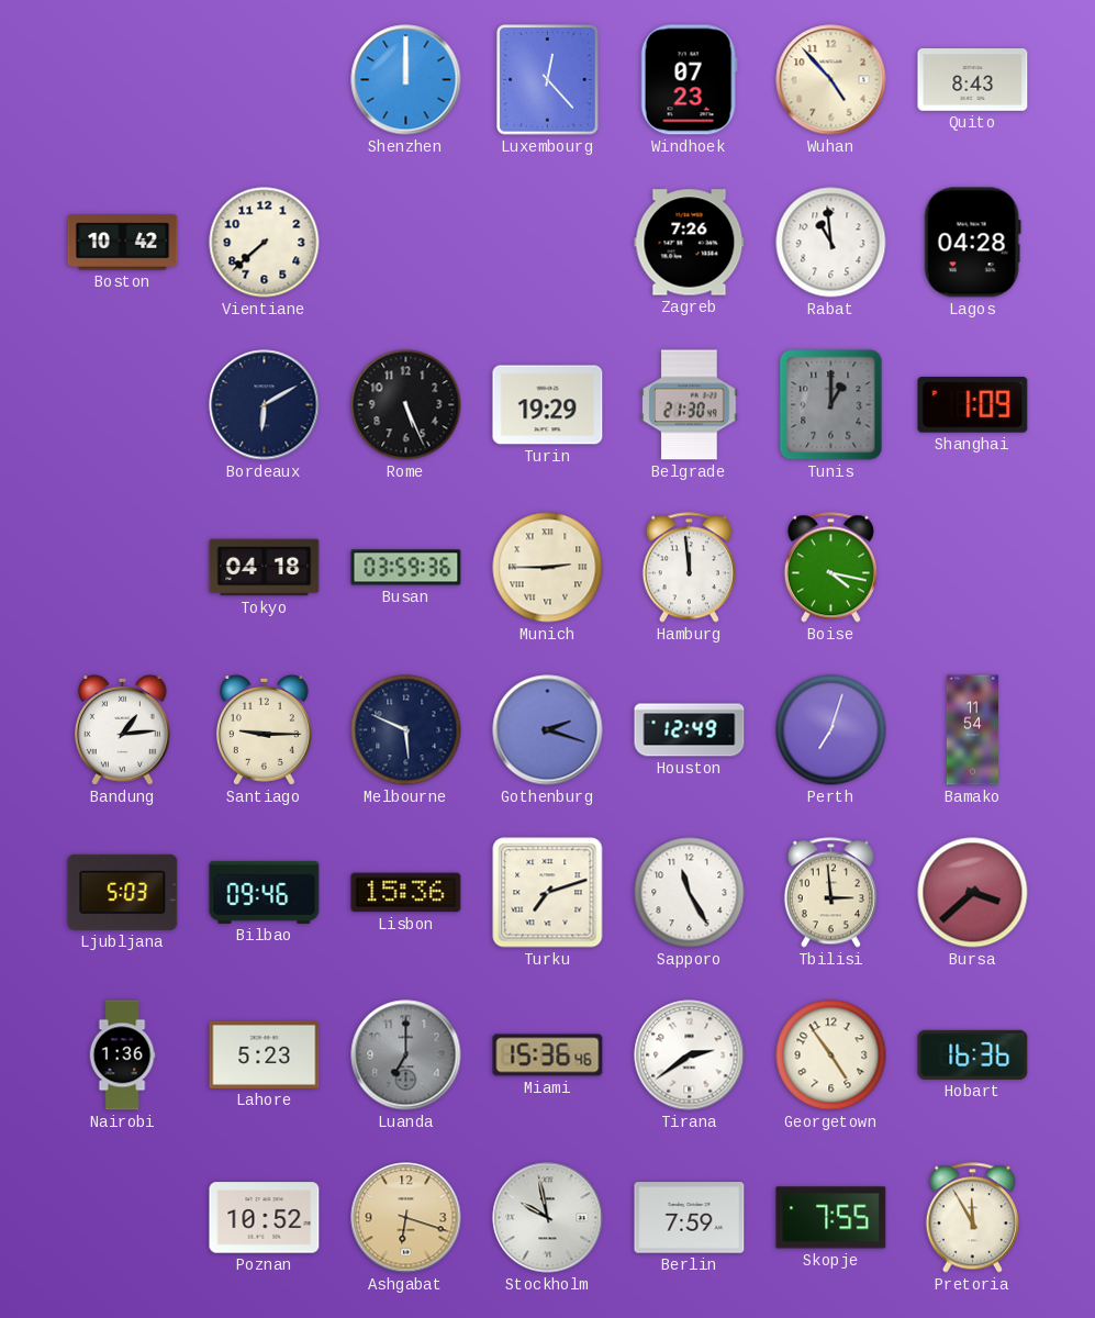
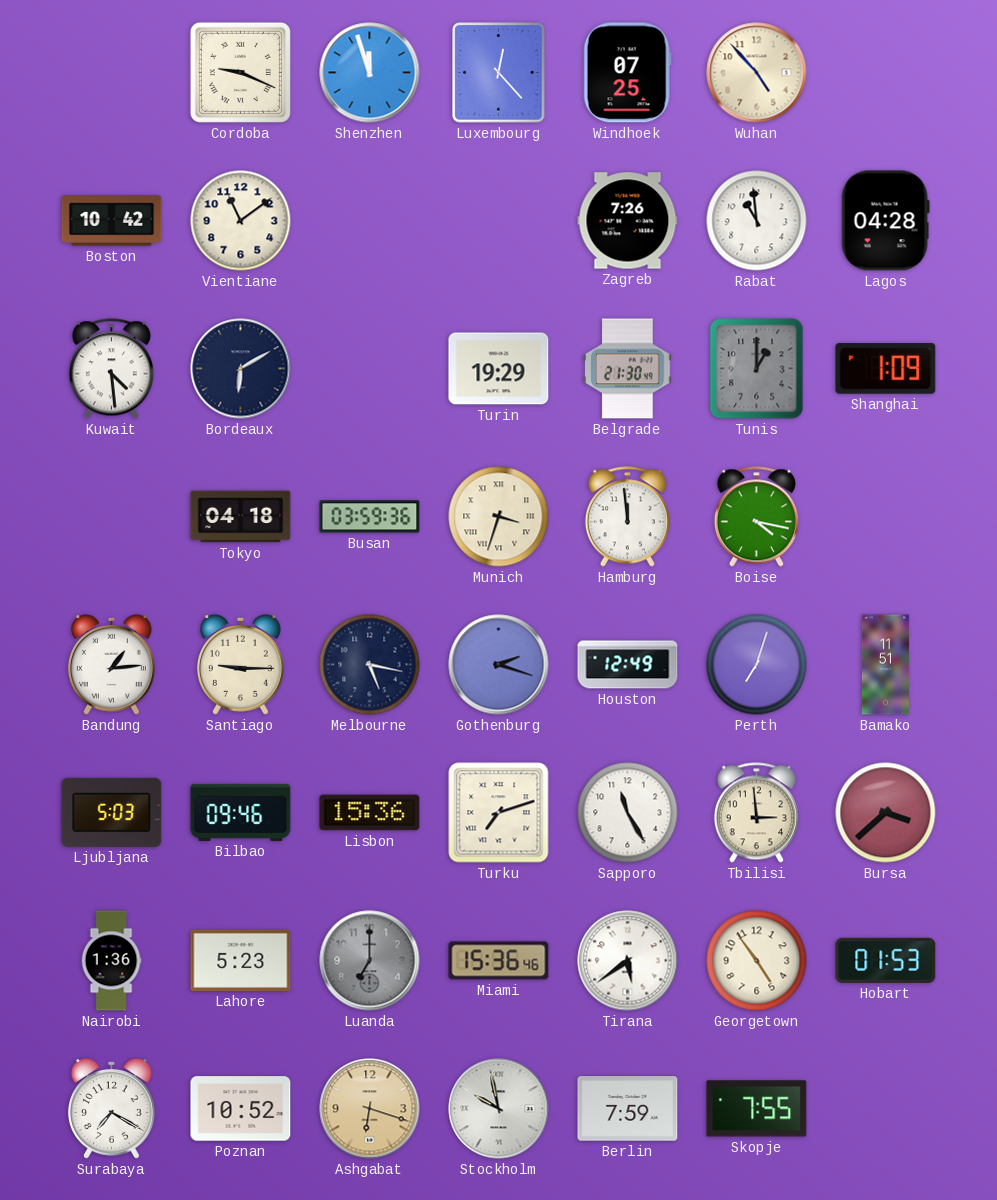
Cordoba: none -> 9:19
Shenzhen: 12:00 -> 11:57
Windhoek: 07:23 -> 07:25
Quito: 8:43 -> none
Vientiane: 7:38 -> 11:09
Kuwait: none -> 4:29
Rome: 5:26 -> none
Munich: 2:45 -> 3:33
Melbourne: 5:49 -> 5:17
Bamako: 11:54 -> 11:51
Tirana: 2:39 -> 5:39
Hobart: 16:36 -> 01:53
Surabaya: none -> 7:20
Pretoria: 11:55 -> none
